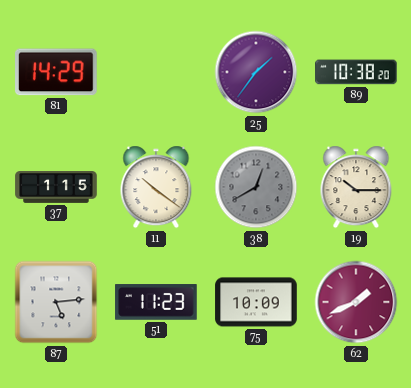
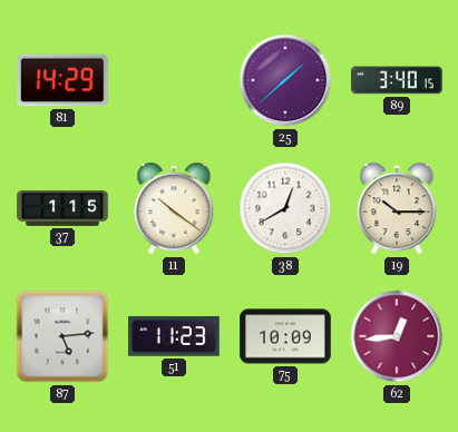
25: 1:36 -> 1:38
89: 10:38 -> 3:40
38 dial: grey -> white
62: 1:41 -> 12:44
